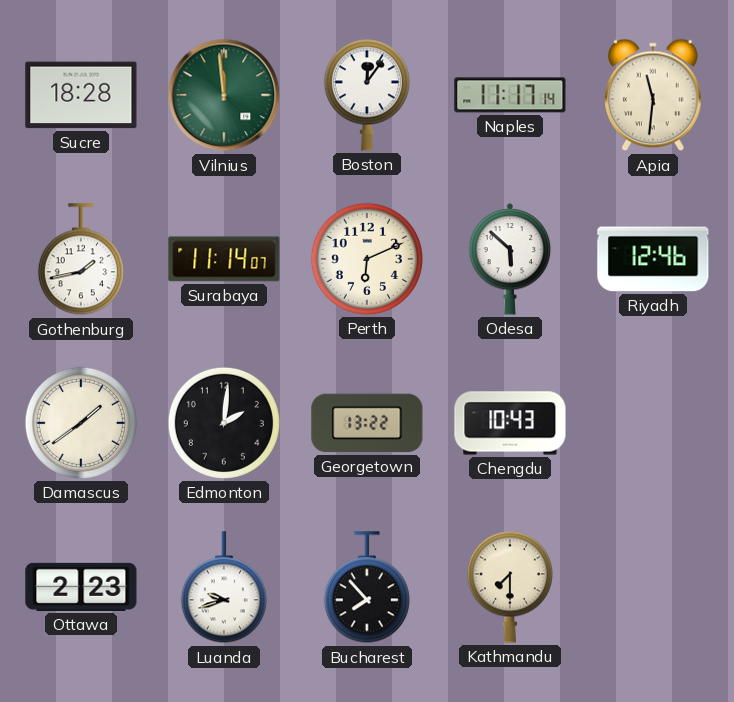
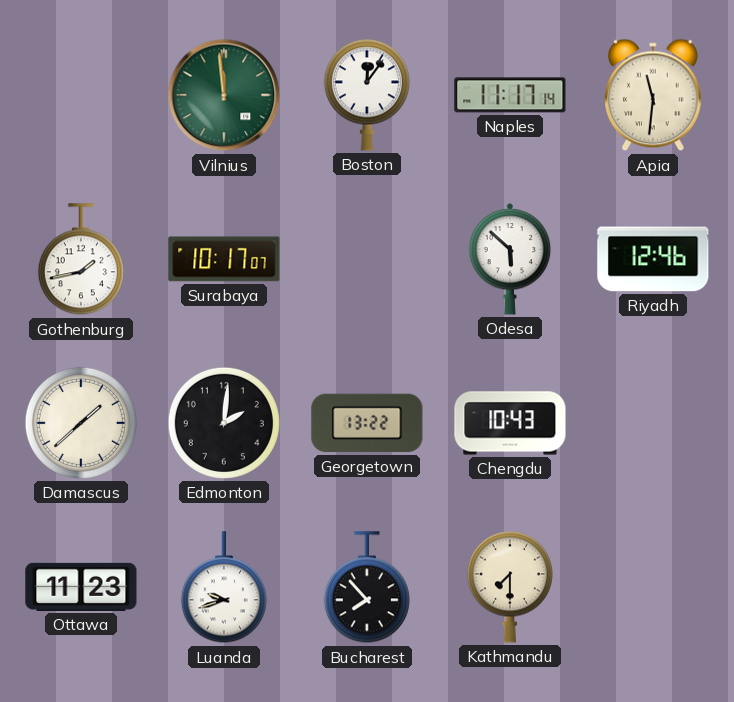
Sucre: 18:28 -> none
Surabaya: 11:14 -> 10:17
Perth: 6:11 -> none
Damascus: 1:39 -> 1:38
Ottawa: 2:23 -> 11:23
